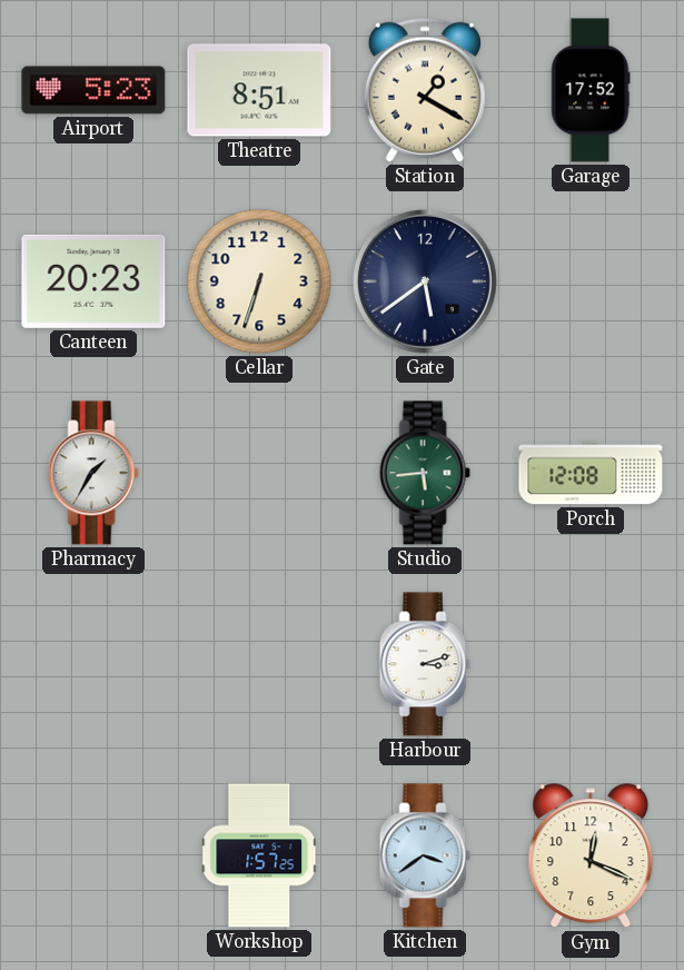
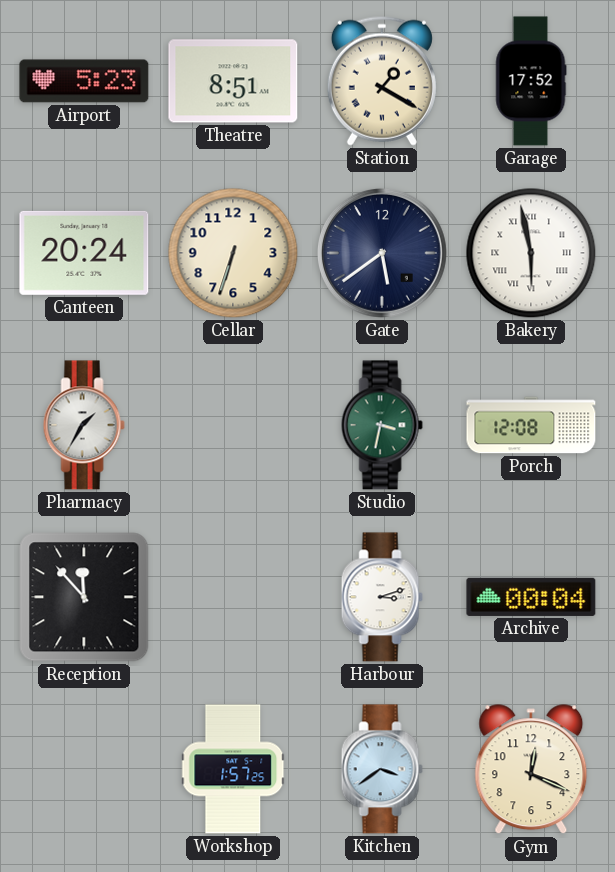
Canteen: 20:23 -> 20:24
Bakery: none -> 5:58
Studio: 5:44 -> 3:32
Reception: none -> 11:53
Archive: none -> 00:04
